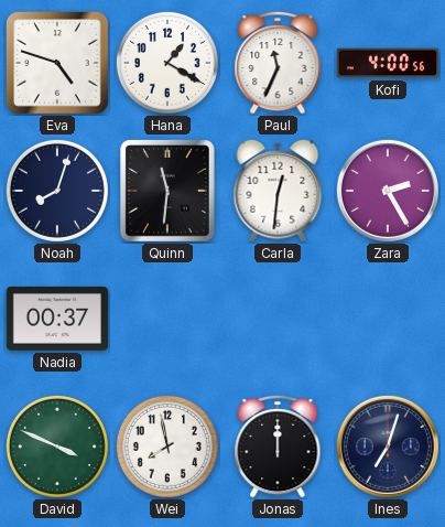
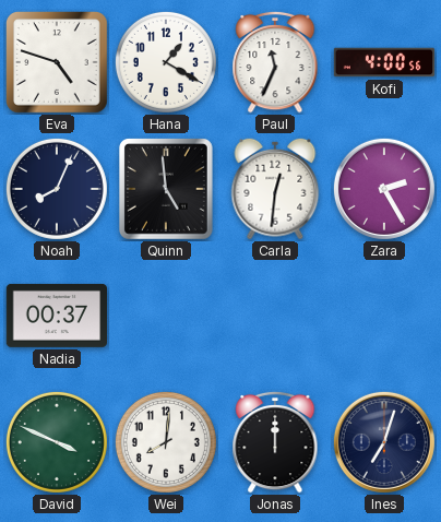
Noah: 8:03 -> 8:04
Quinn: 11:31 -> 4:59
Wei: 7:58 -> 8:01
